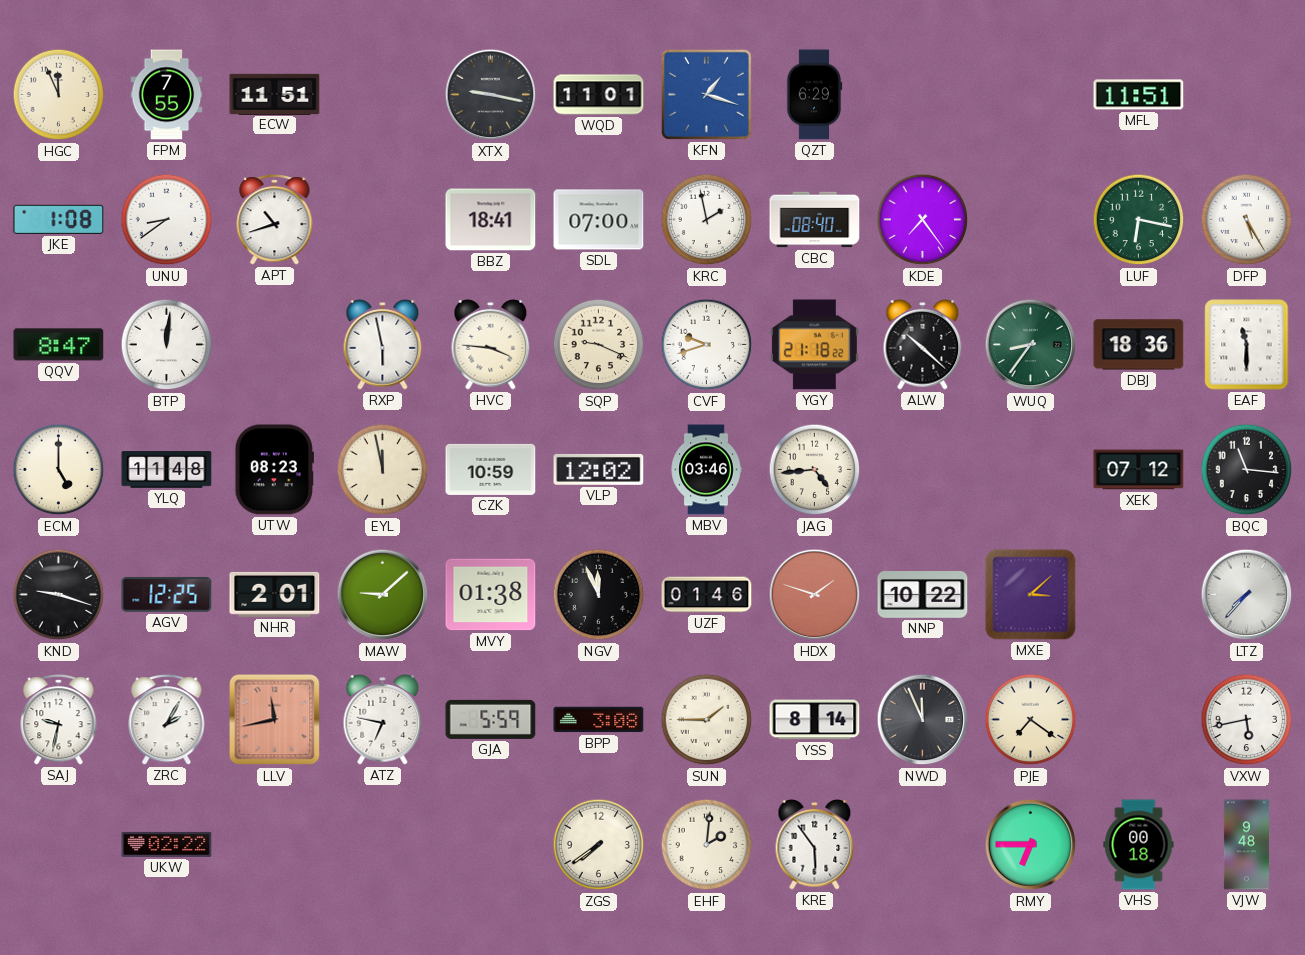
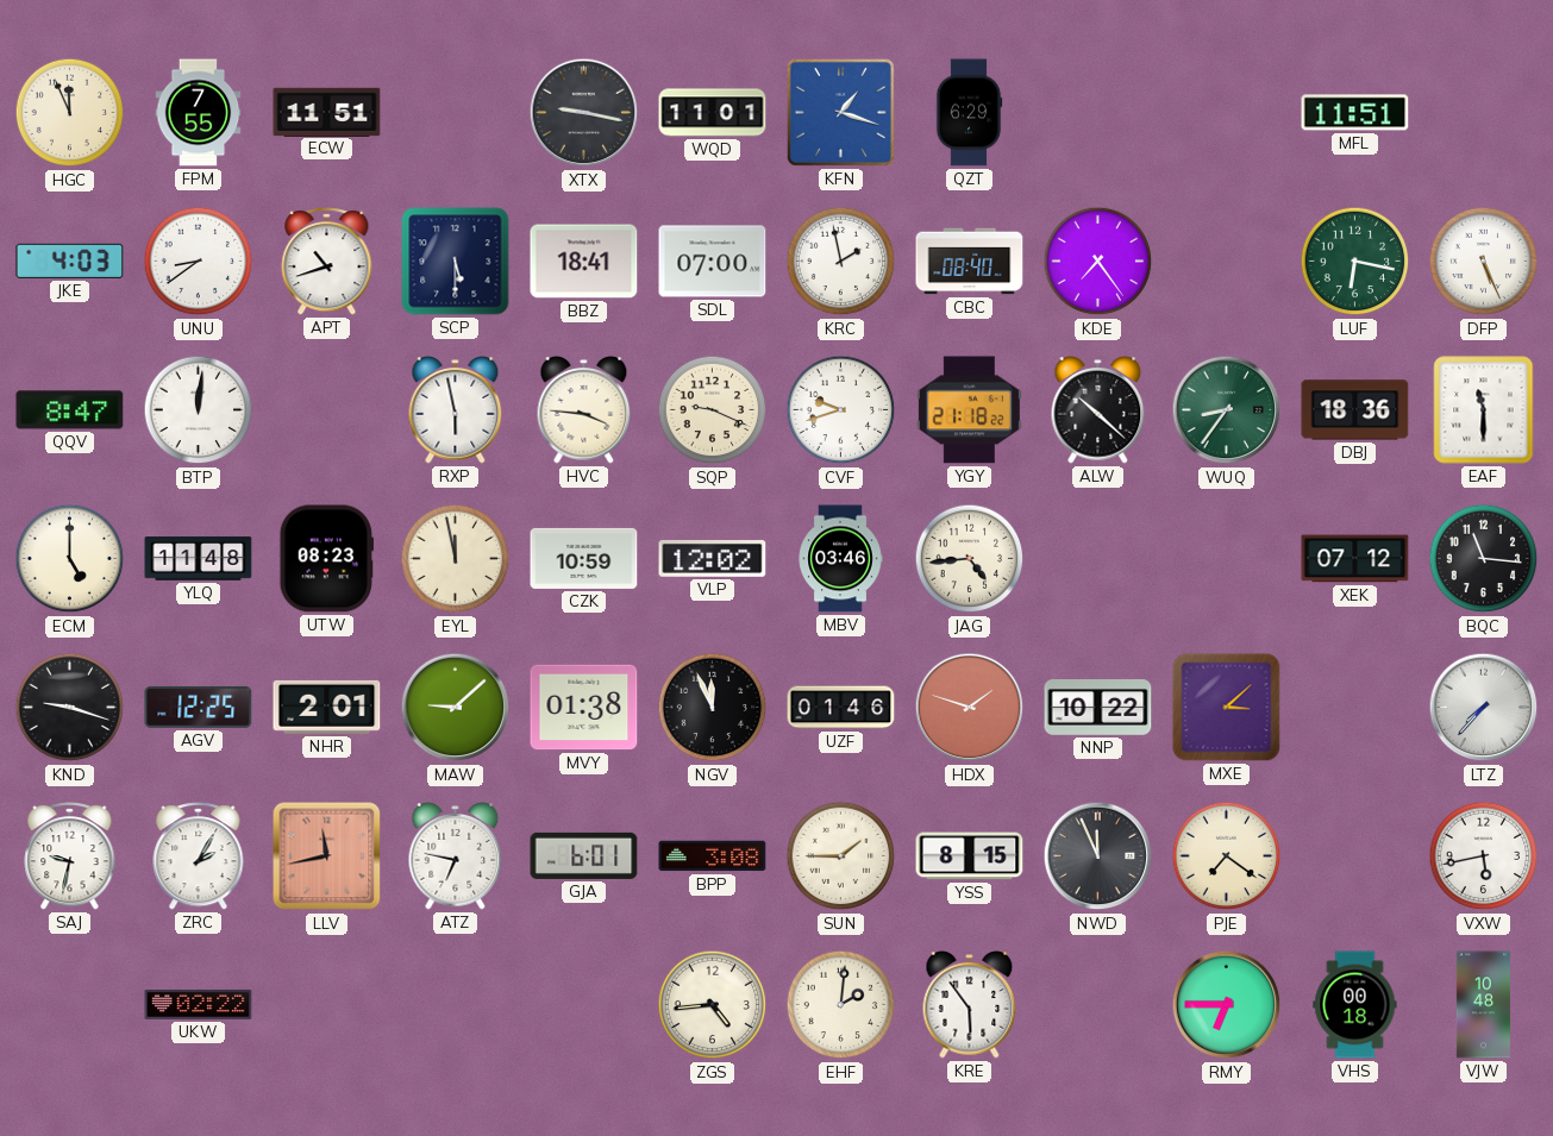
JKE: 1:08 -> 4:03
SCP: none -> 5:30
DFP: 5:25 -> 5:26
GJA: 5:59 -> 6:01
YSS: 8:14 -> 8:15
ZGS: 7:39 -> 4:44
VJW: 9:48 -> 10:48
